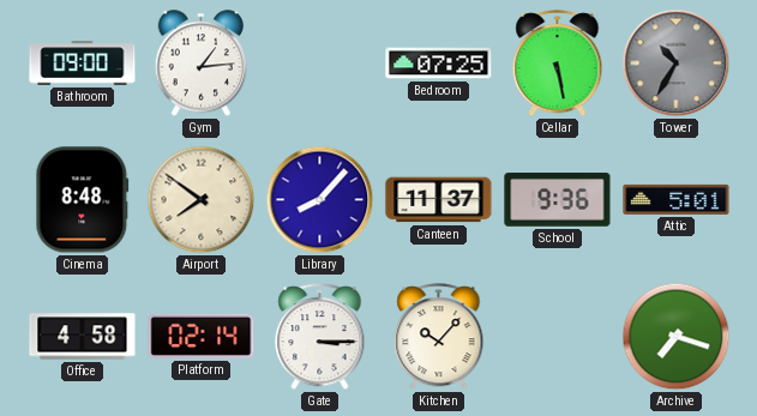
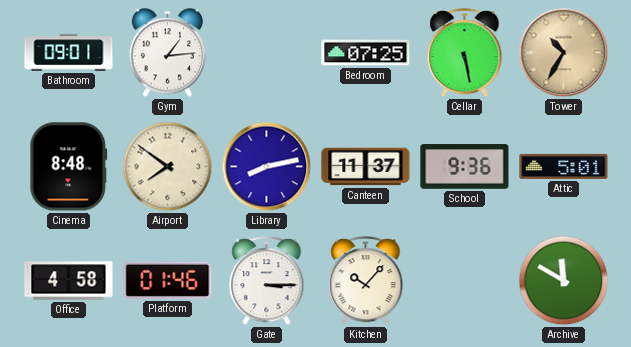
Bathroom: 09:00 -> 09:01
Tower dial: grey -> champagne
Library: 8:07 -> 8:13
Platform: 02:14 -> 01:46
Archive: 7:18 -> 11:50
